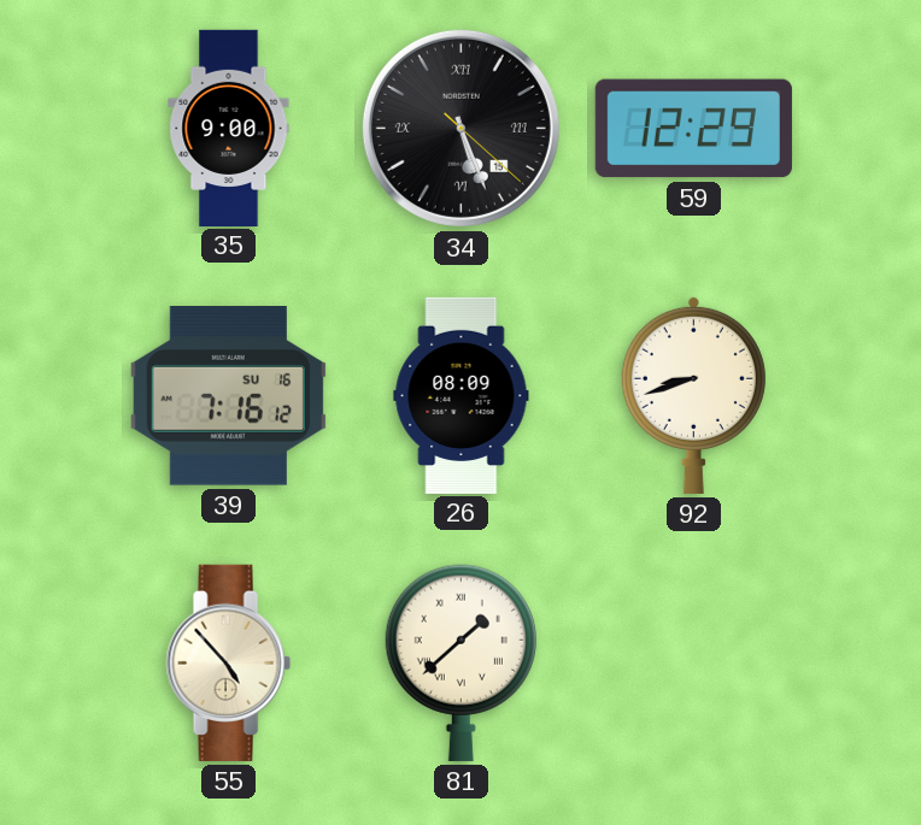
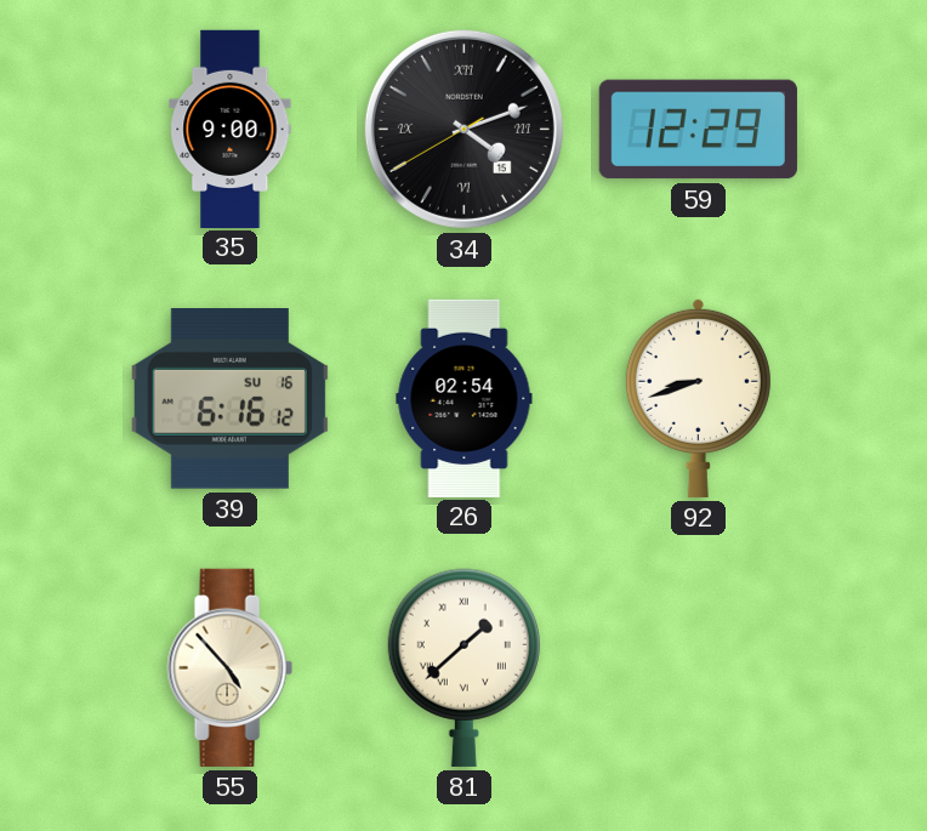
34: 5:26 -> 4:11
39: 7:16 -> 6:16
26: 08:09 -> 02:54
